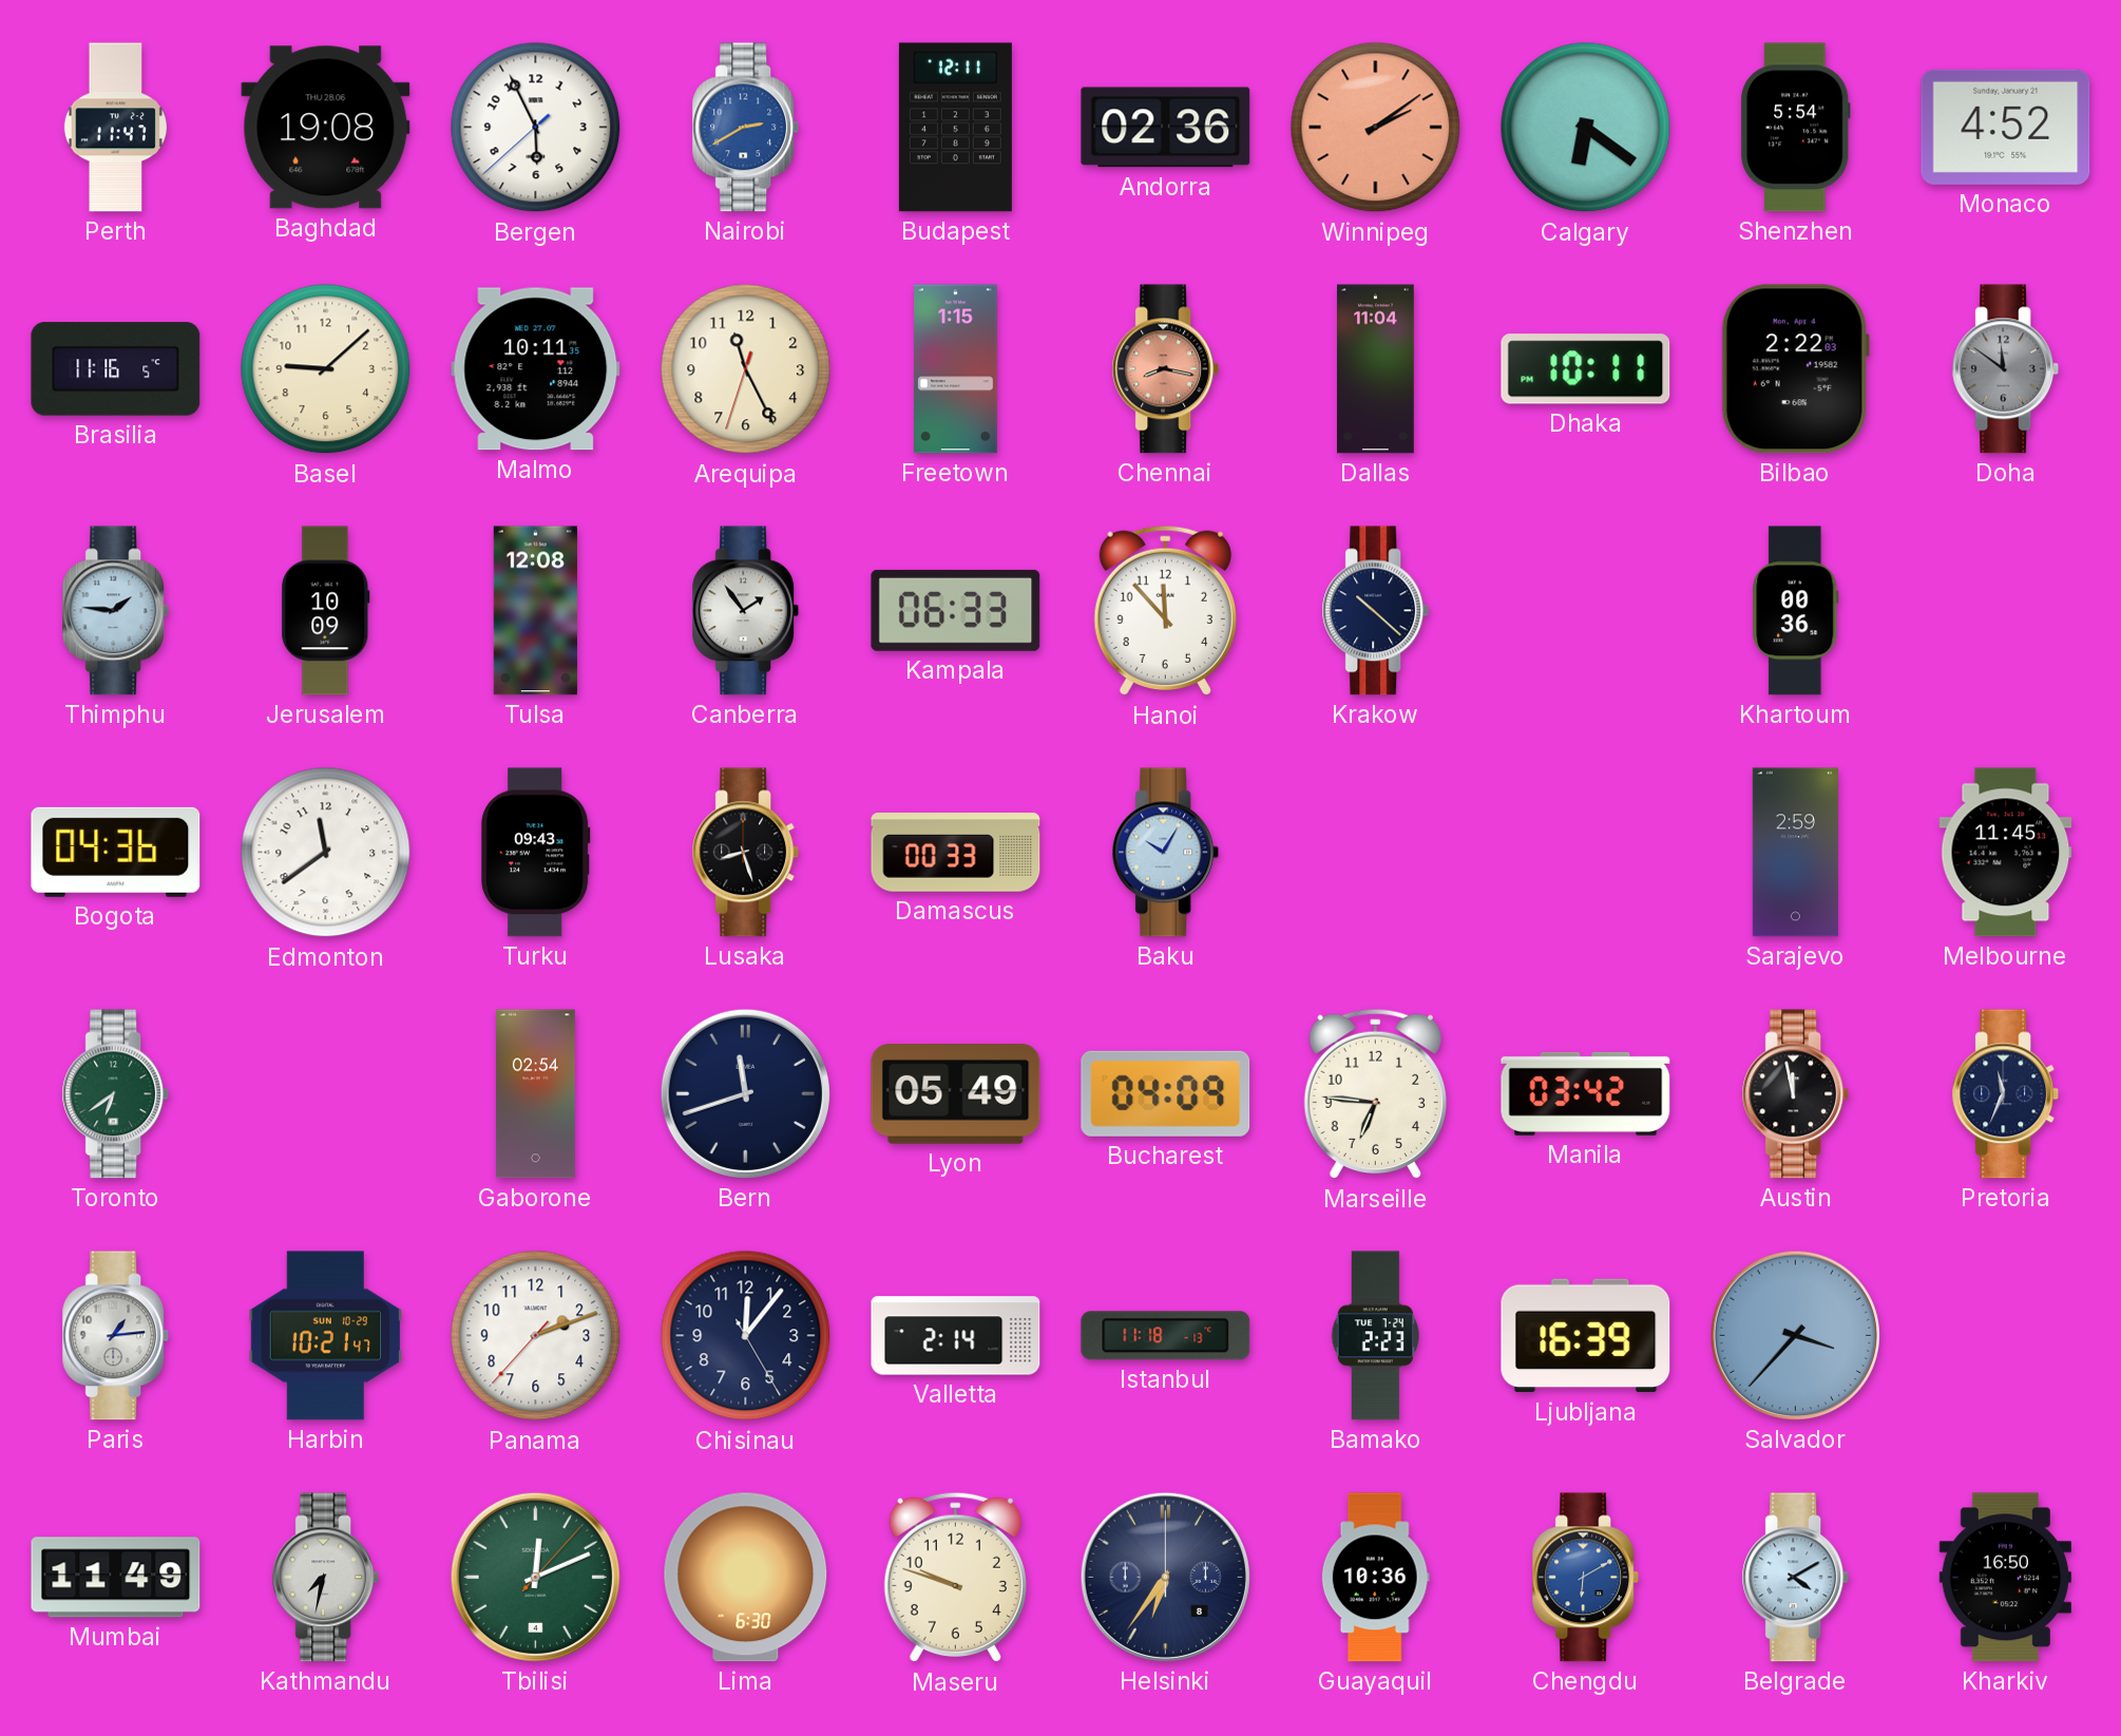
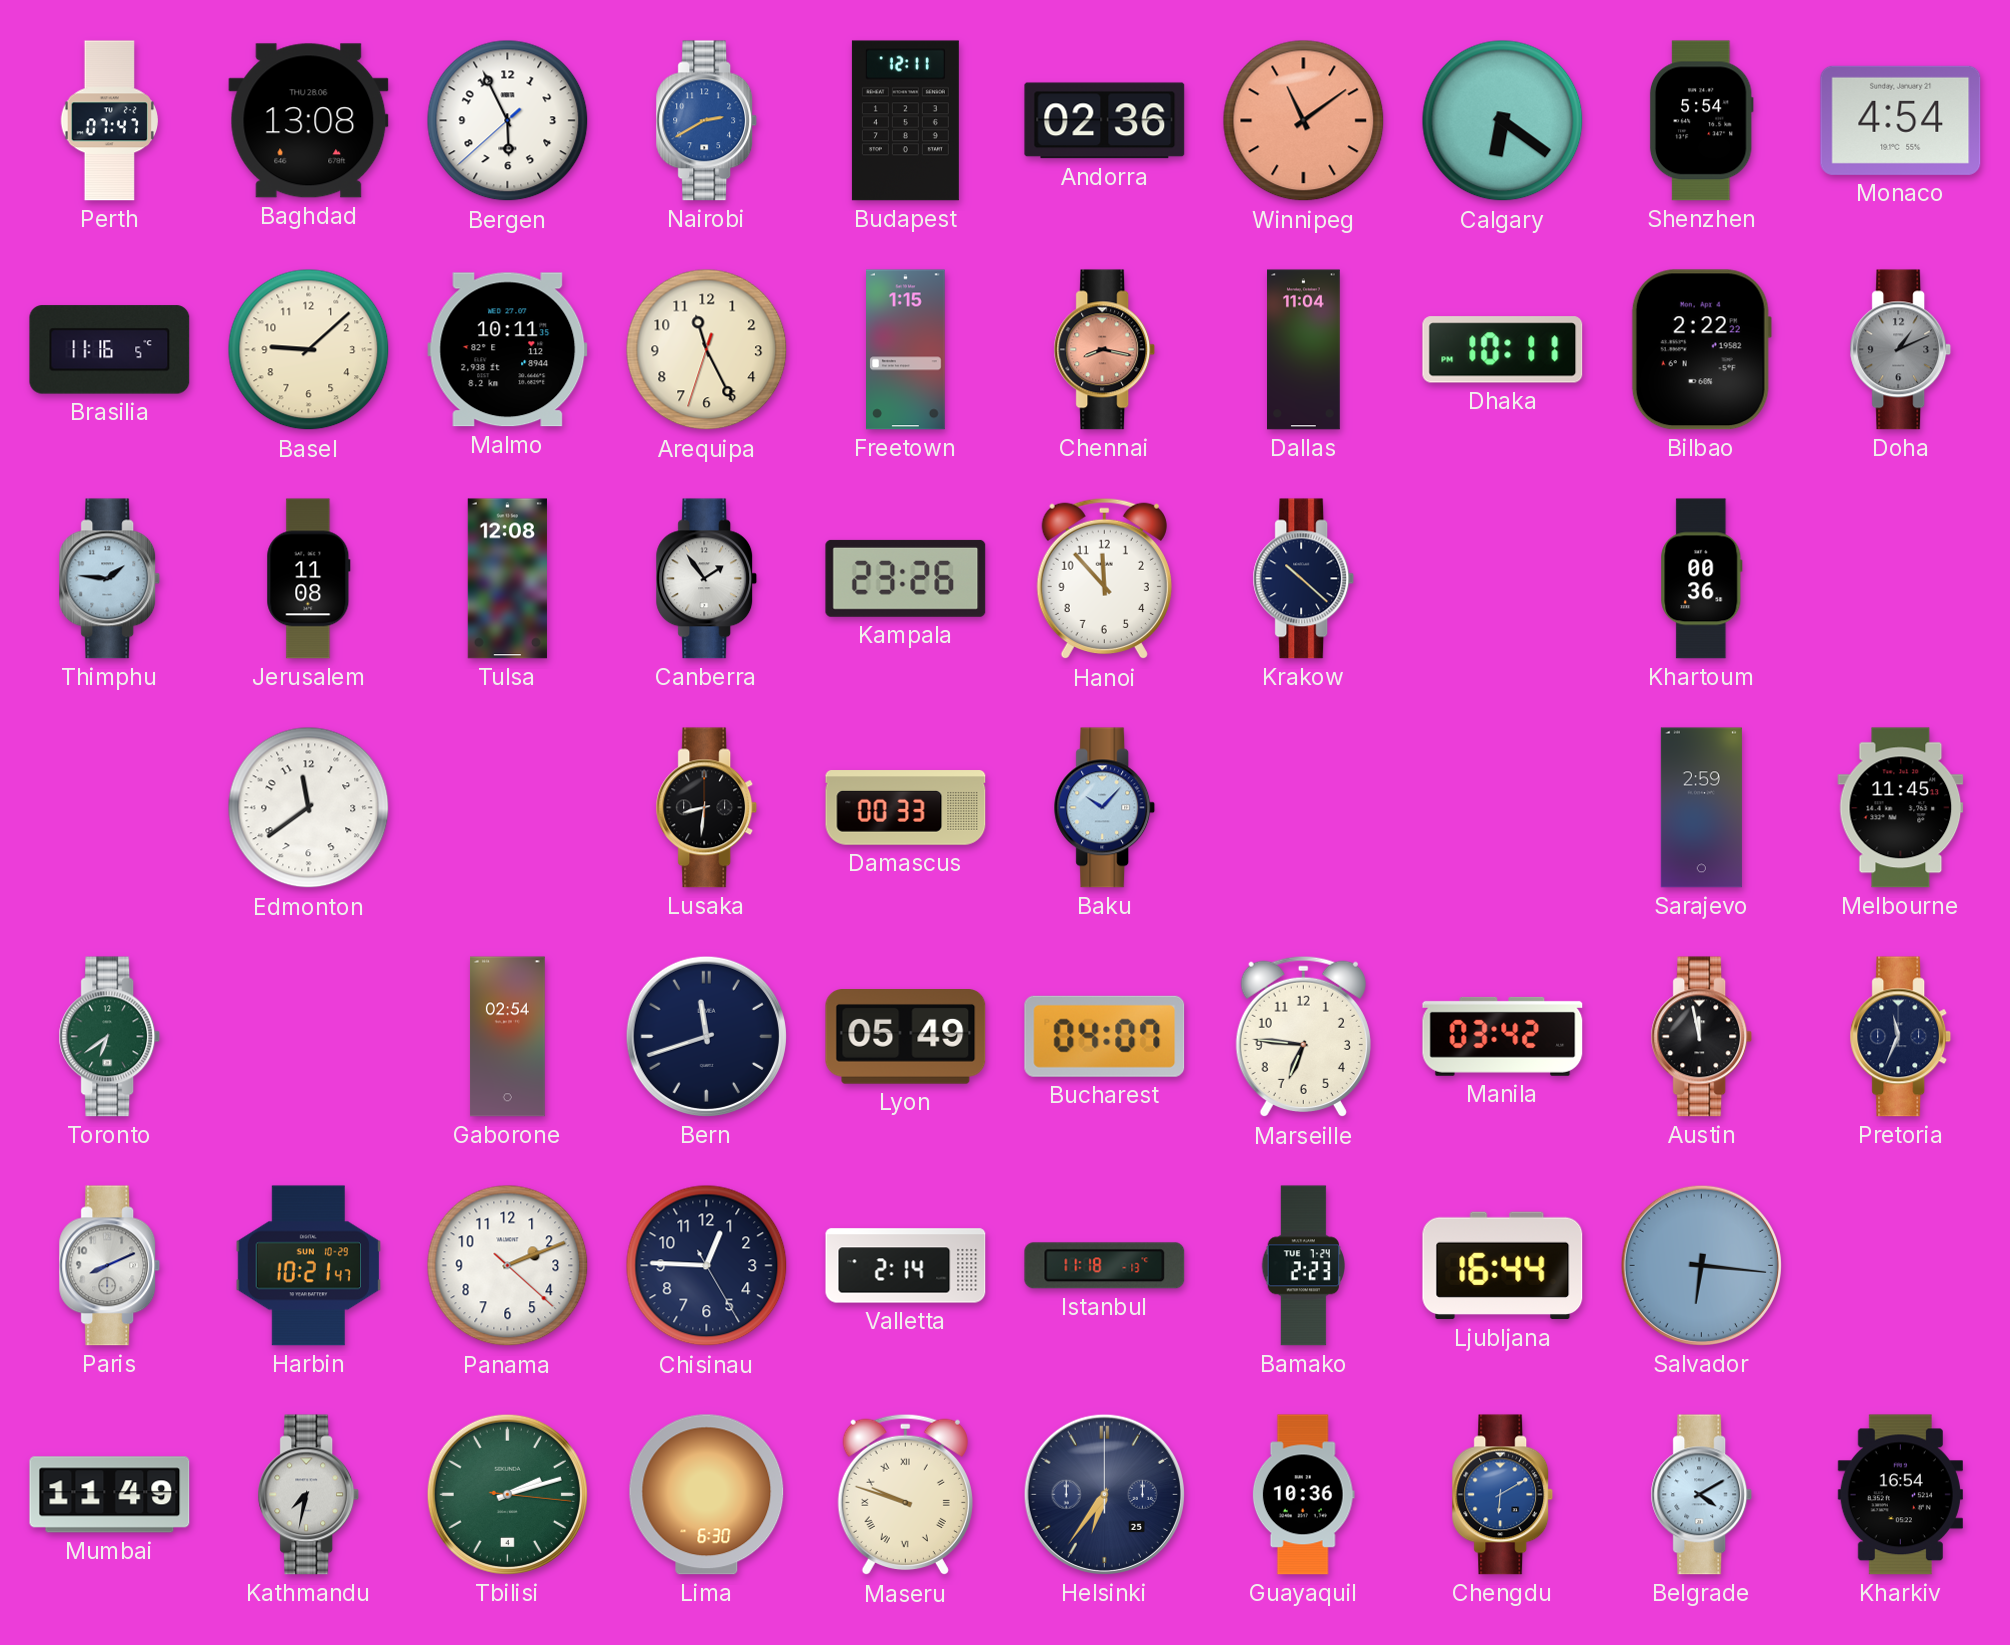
Perth: 11:47 -> 07:47
Baghdad: 19:08 -> 13:08
Winnipeg: 2:09 -> 11:09
Monaco: 4:52 -> 4:54
Bilbao: 2:22:03 -> 2:22:22
Doha: 11:51 -> 1:11
Jerusalem: 10:09 -> 11:08
Kampala: 06:33 -> 23:26
Bogota: 04:36 -> none
Turku: 09:43 -> none
Lusaka: 8:27 -> 8:31
Baku: 10:05 -> 10:07
Bucharest: 04:09 -> 04:07
Paris: 1:14 -> 8:11
Panama: 2:11:37 -> 2:11:22
Chisinau: 12:06 -> 12:45
Ljubljana: 16:39 -> 16:44
Salvador: 3:37 -> 6:16
Tbilisi: 12:11 -> 2:12
Maseru numerals: Arabic -> Roman
Helsinki date: 8 -> 25
Kharkiv: 16:50 -> 16:54
